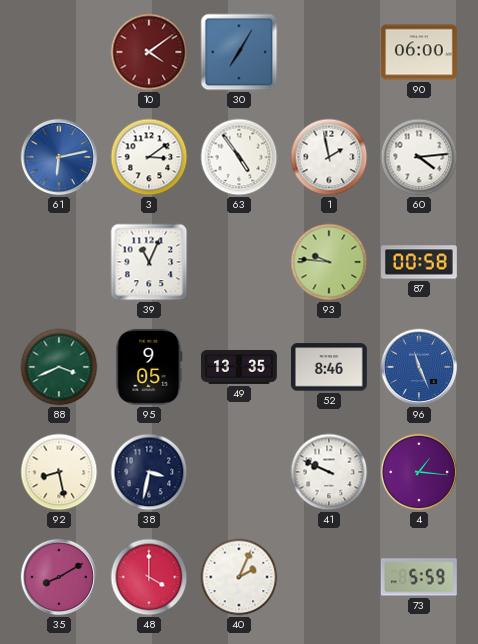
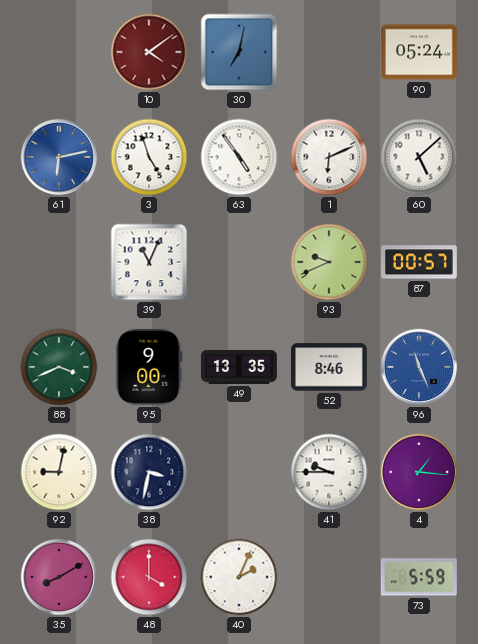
30: 7:05 -> 7:02
90: 06:00 -> 05:24
3: 3:09 -> 4:57
1: 1:58 -> 6:11
60: 4:14 -> 5:08
93: 9:46 -> 9:41
87: 00:58 -> 00:57
95: 9:05 -> 9:00
92: 8:28 -> 9:02
41: 9:49 -> 9:45
